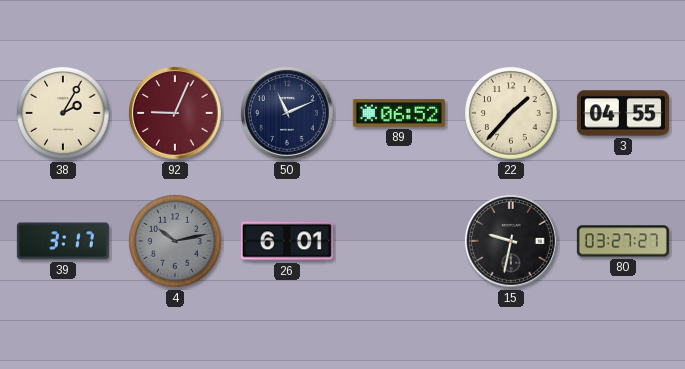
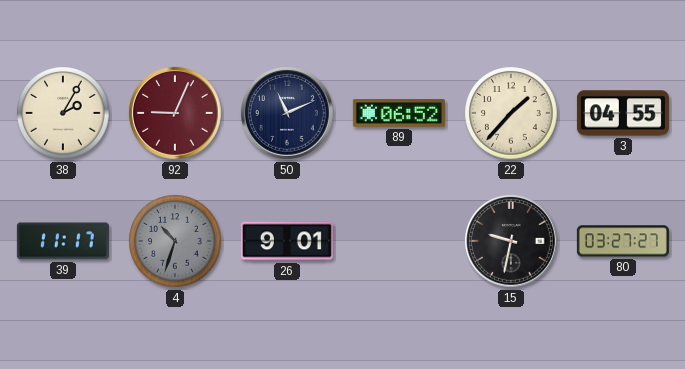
39: 3:17 -> 11:17
4: 10:13 -> 10:33
26: 6:01 -> 9:01
